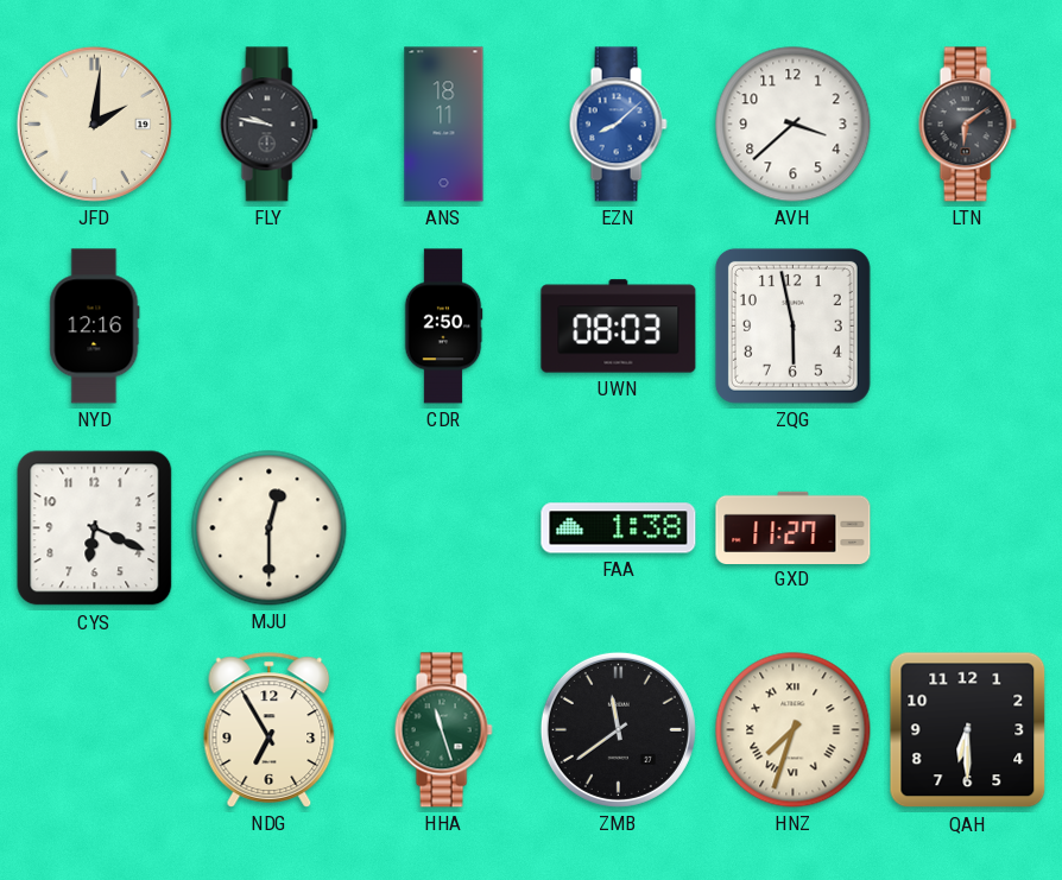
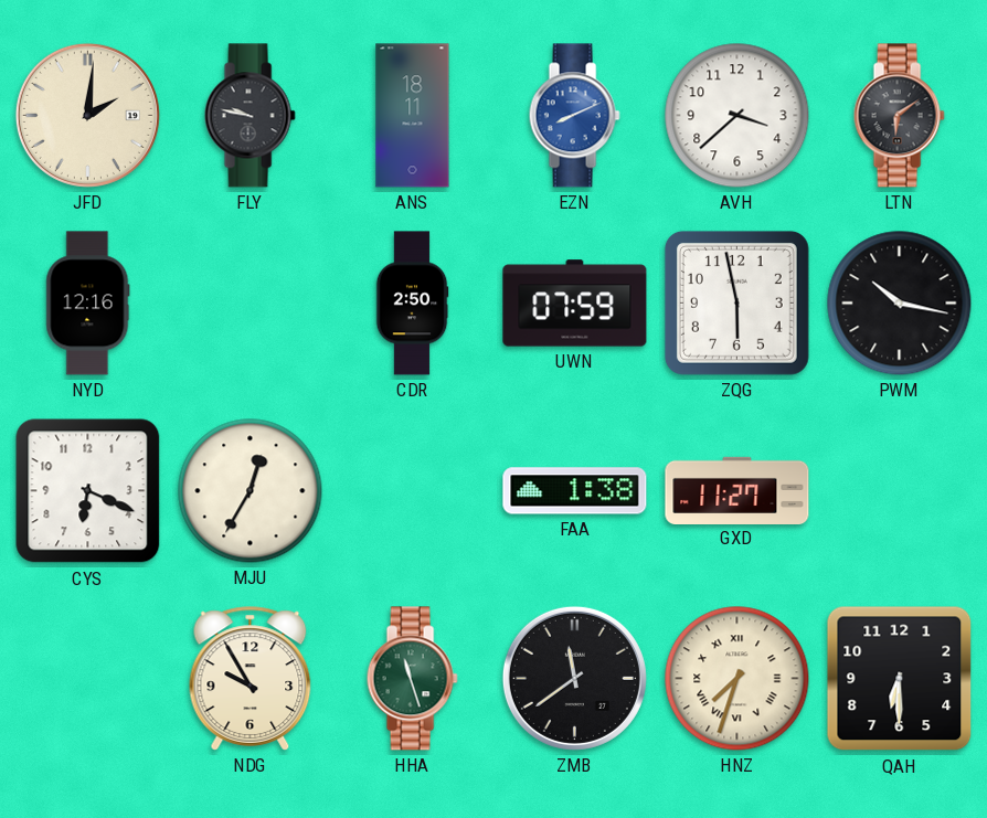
EZN: 8:08 -> 8:11
UWN: 08:03 -> 07:59
PWM: none -> 10:17
MJU: 12:30 -> 12:35
NDG: 6:55 -> 9:55
